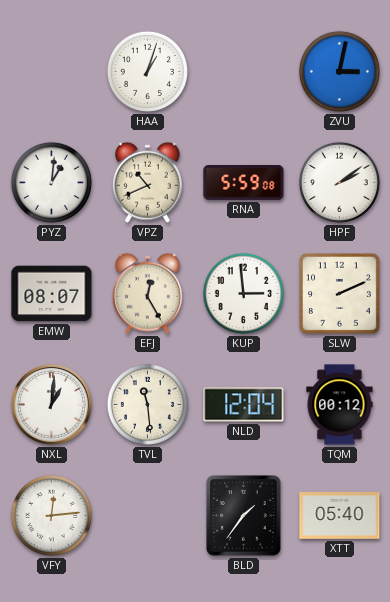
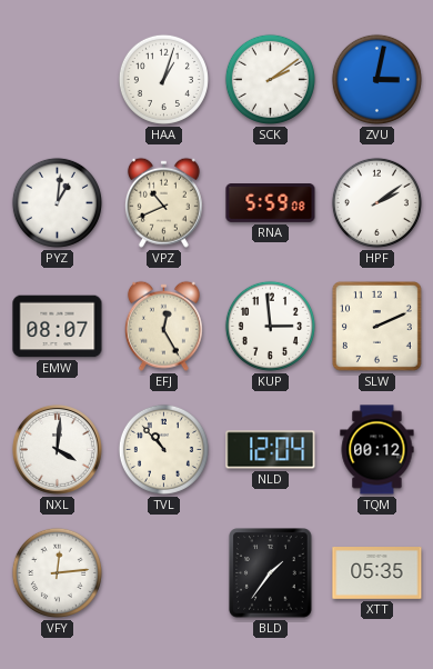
SCK: none -> 2:09
NXL: 1:01 -> 4:01
TVL: 11:29 -> 10:53
XTT: 05:40 -> 05:35
